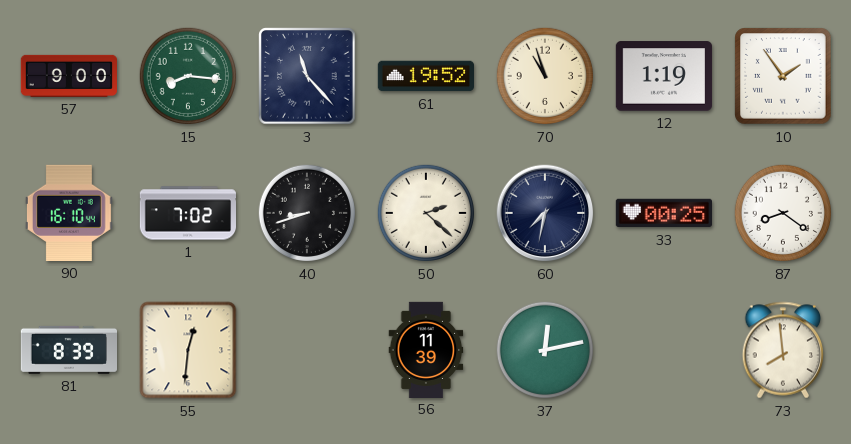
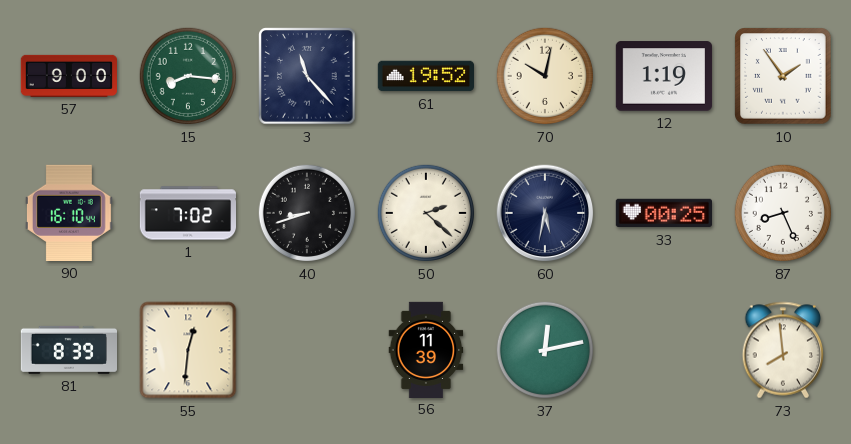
70: 10:57 -> 10:02
60: 7:32 -> 5:32
87: 8:21 -> 8:26
